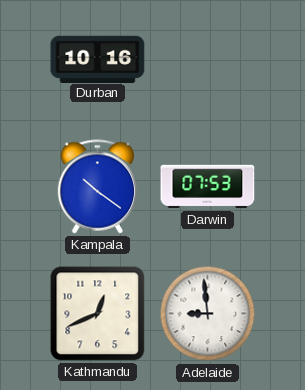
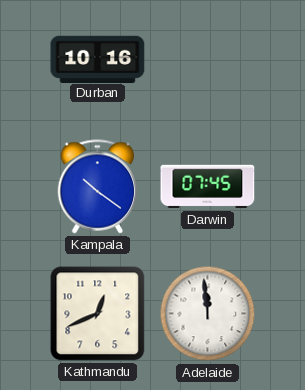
Darwin: 07:53 -> 07:45
Adelaide: 8:59 -> 11:59
